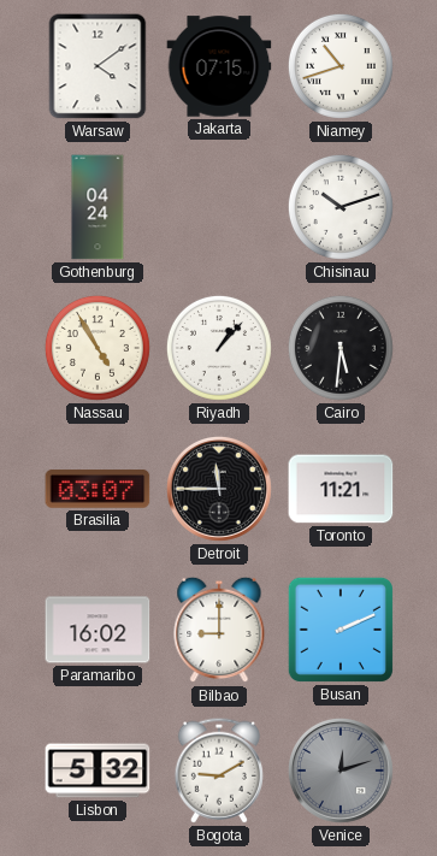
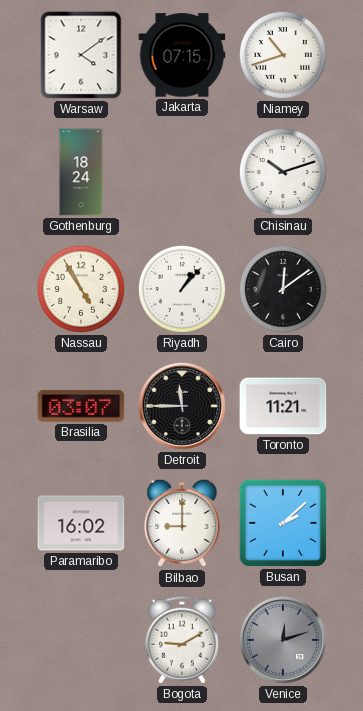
Gothenburg: 04:24 -> 18:24
Cairo: 5:31 -> 12:09
Busan: 2:11 -> 2:08
Lisbon: 5:32 -> none
